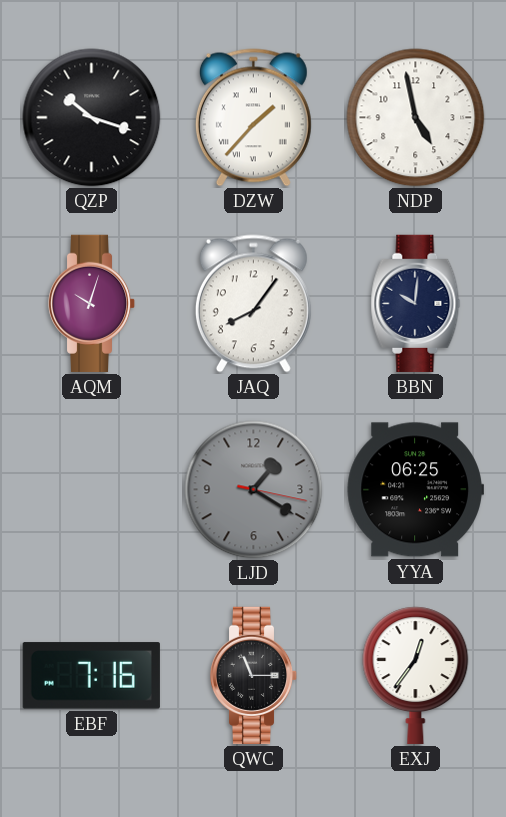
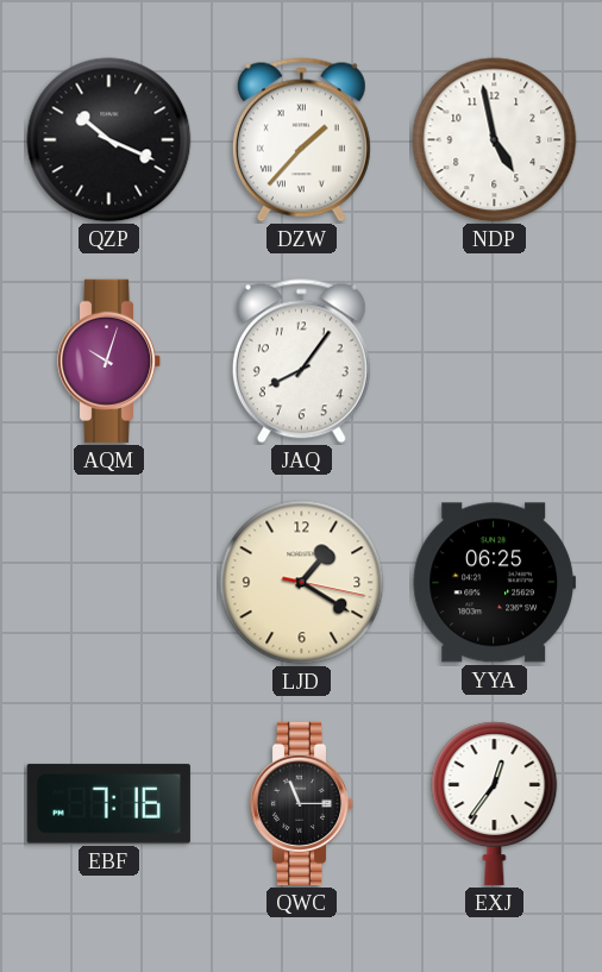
QZP: 10:18 -> 10:19
BBN: 10:01 -> none
LJD dial: grey -> cream
